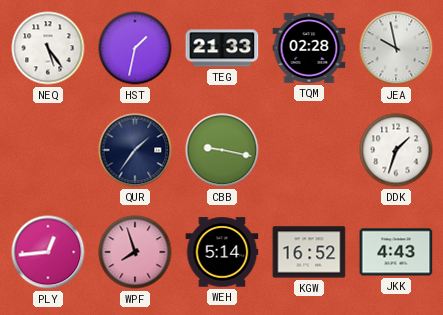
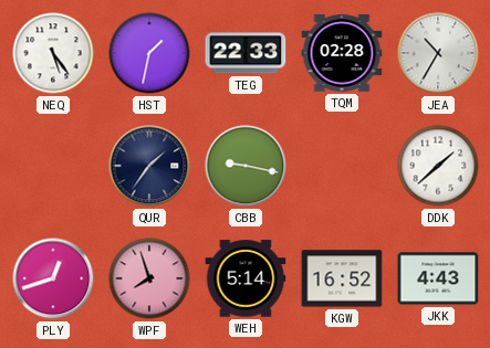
TEG: 21:33 -> 22:33
JEA: 9:58 -> 10:35
DDK: 1:33 -> 1:38
PLY: 12:44 -> 12:42
